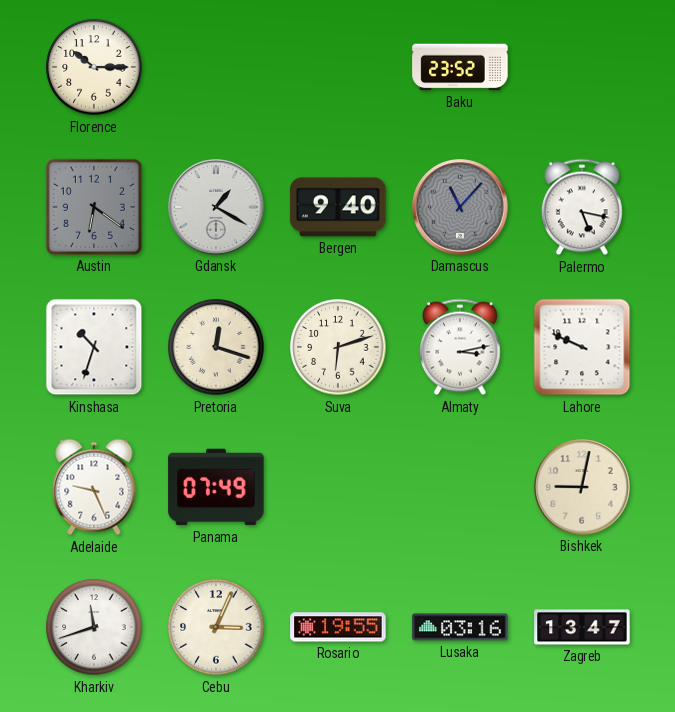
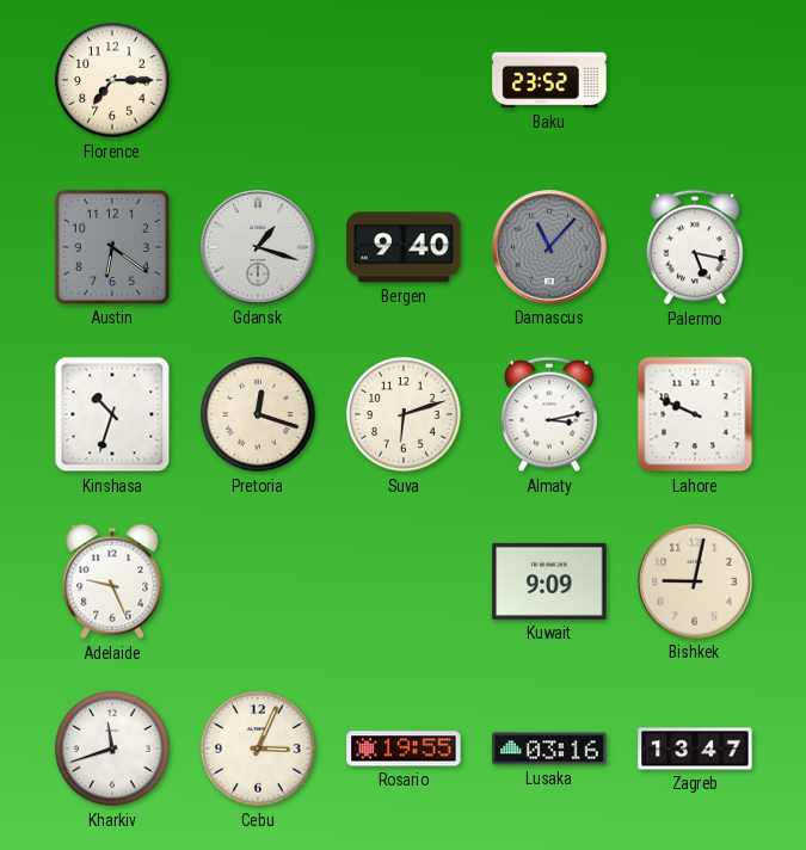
Florence: 10:15 -> 7:15
Gdansk: 1:20 -> 1:18
Panama: 07:49 -> none
Kuwait: none -> 9:09
